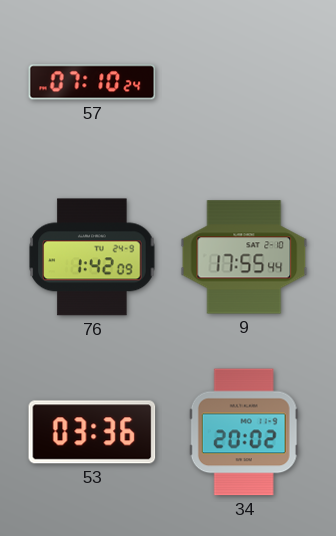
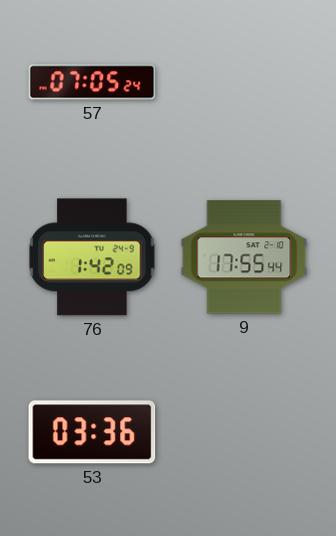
57: 07:10 -> 07:05
34: 20:02 -> none
